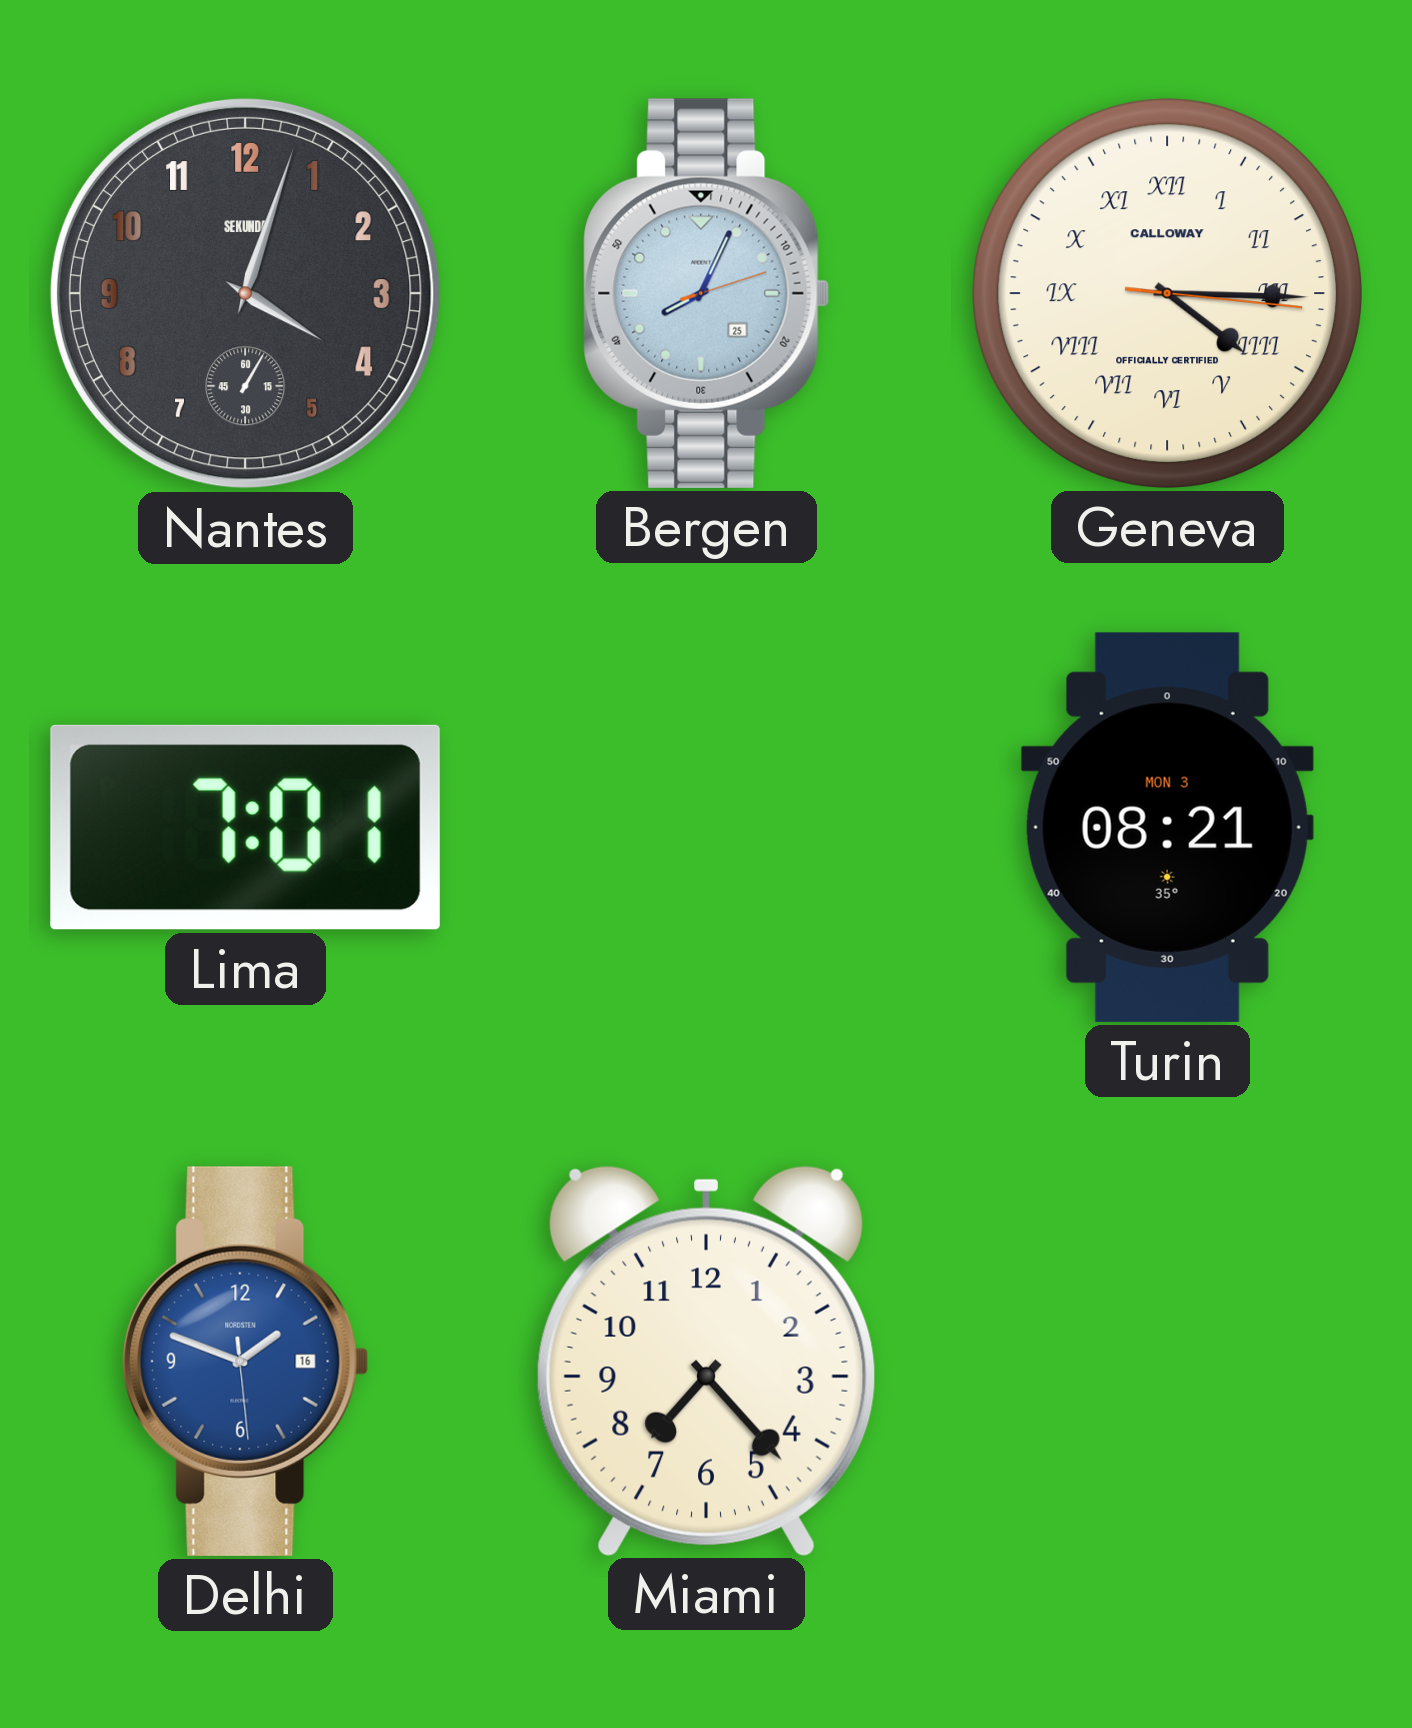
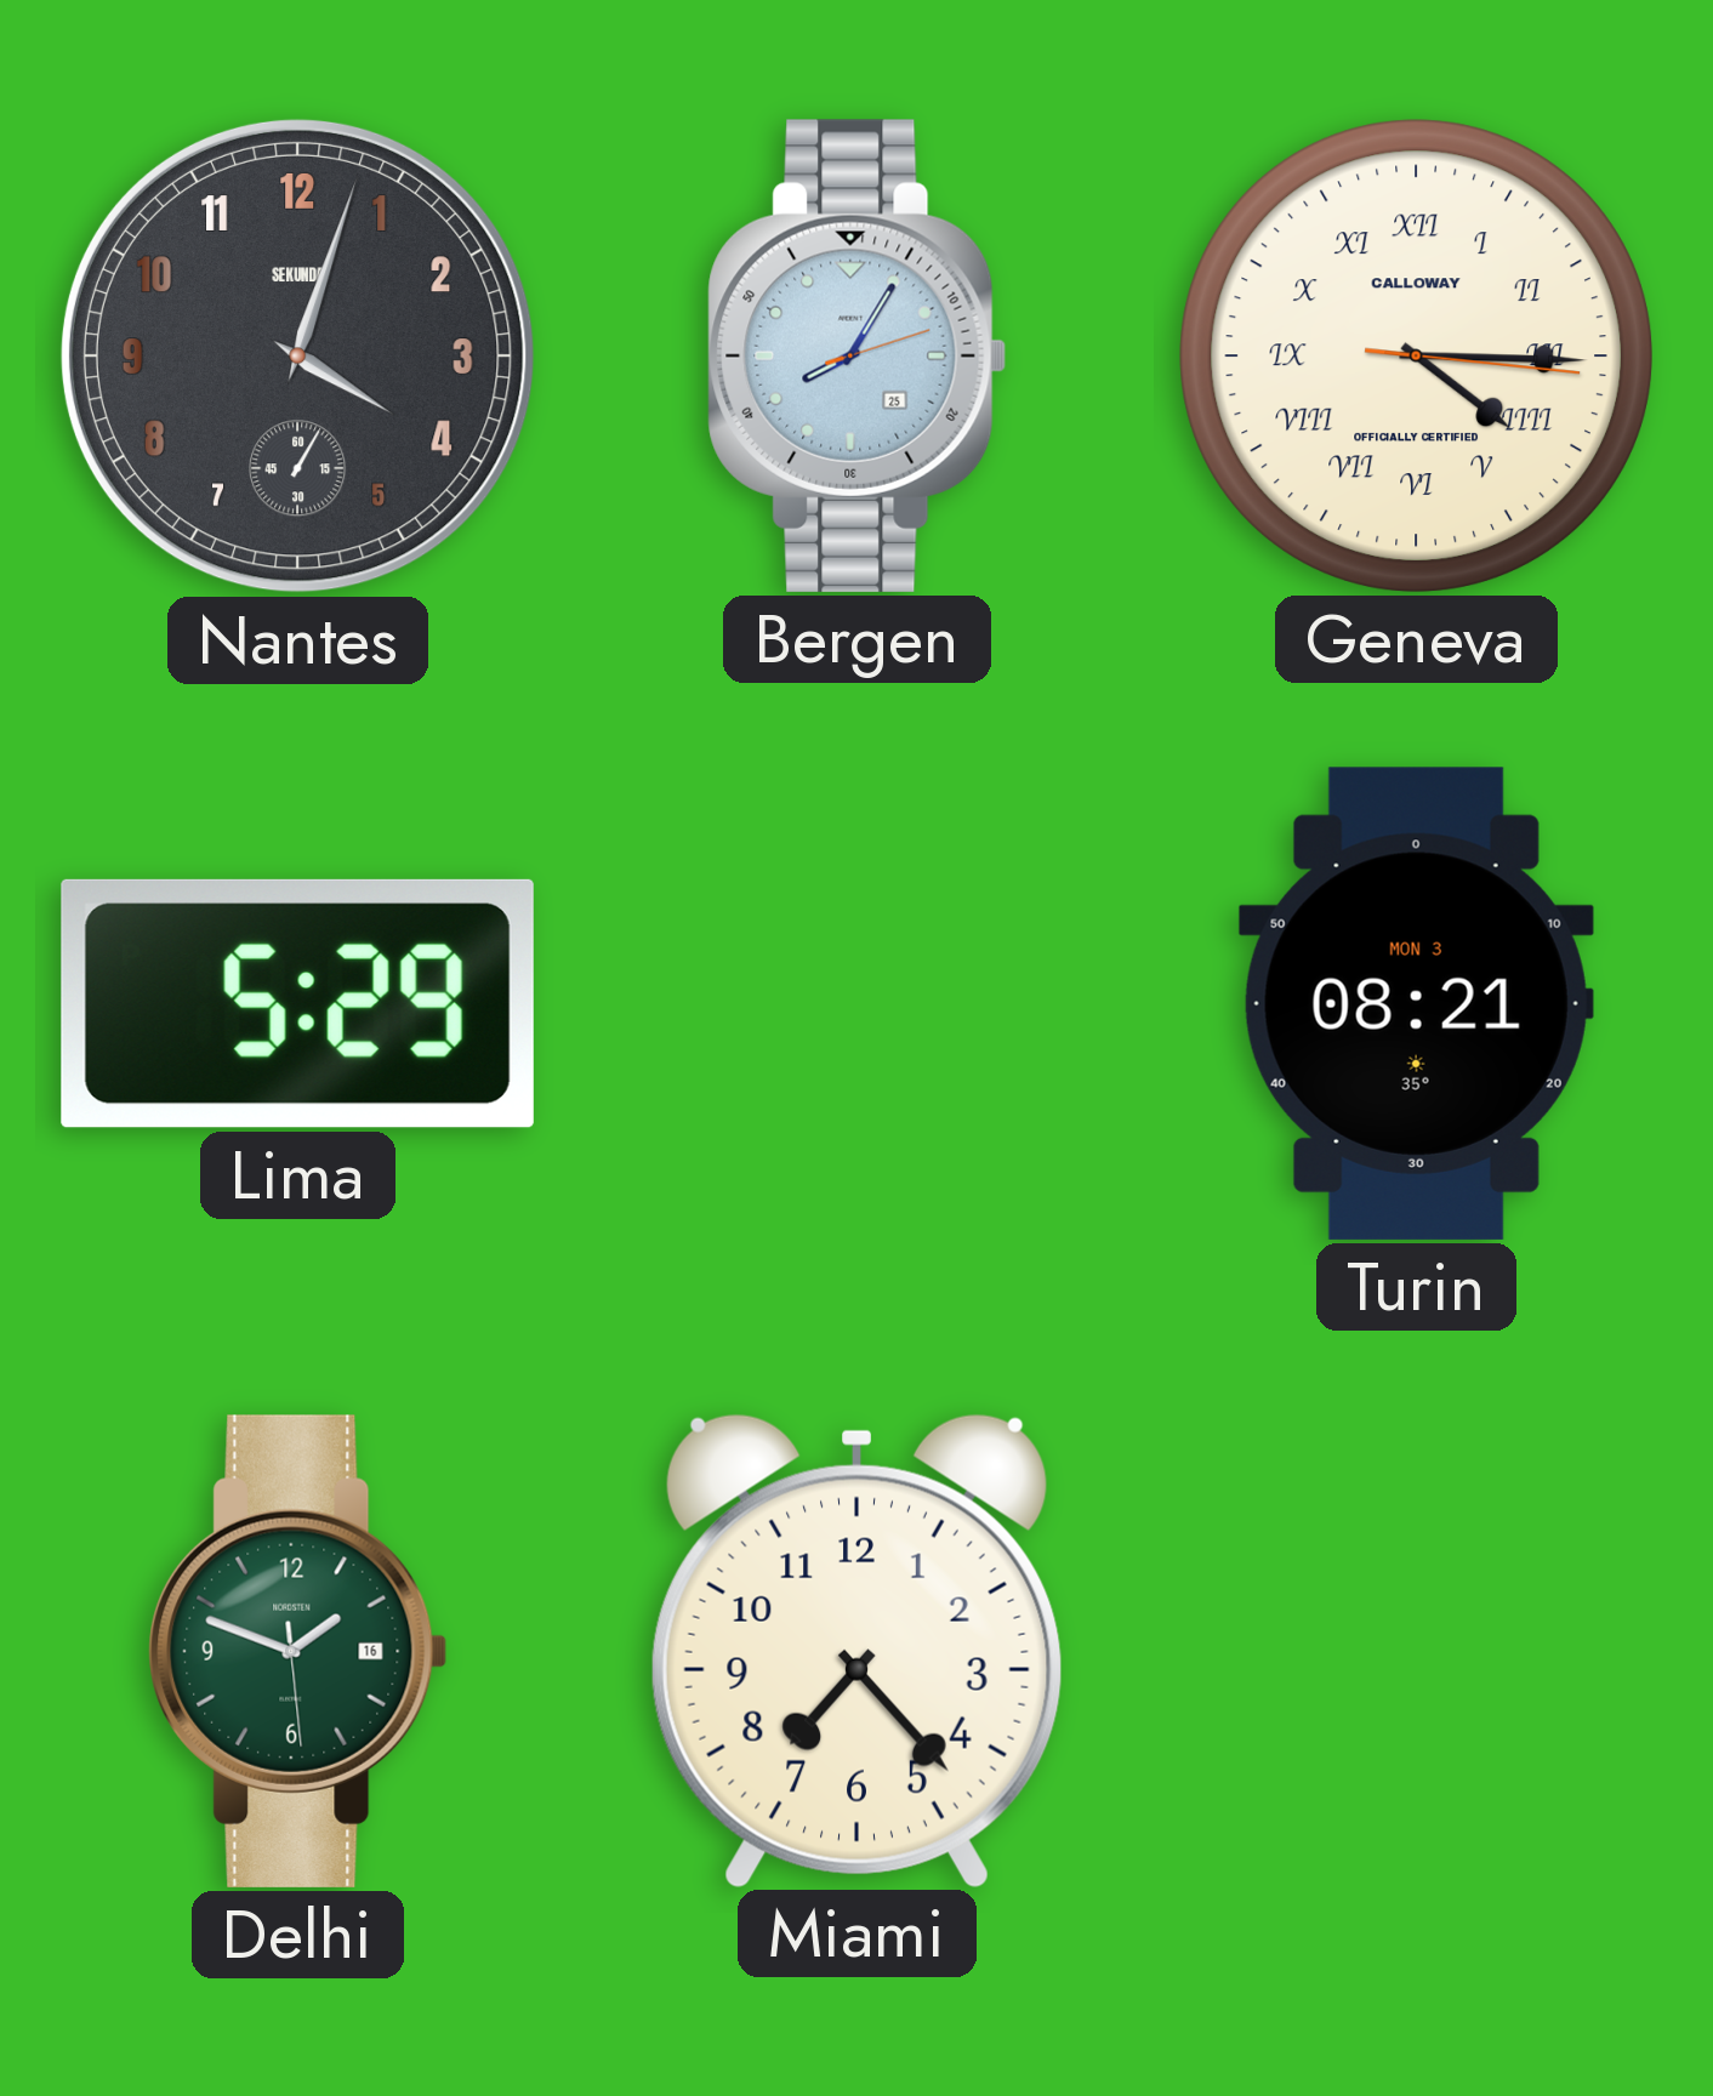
Bergen: 8:04 -> 8:05
Lima: 7:01 -> 5:29
Delhi dial: blue -> green
